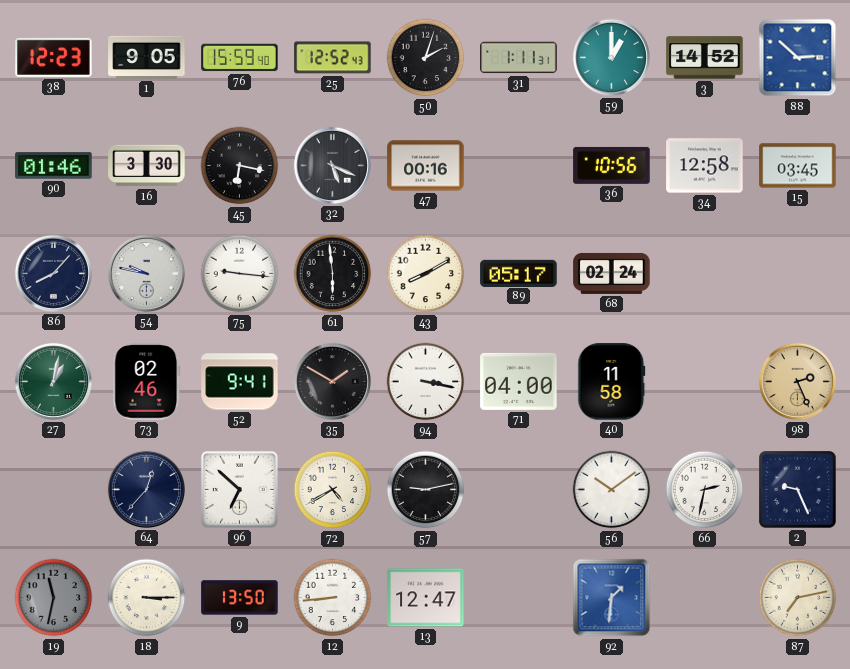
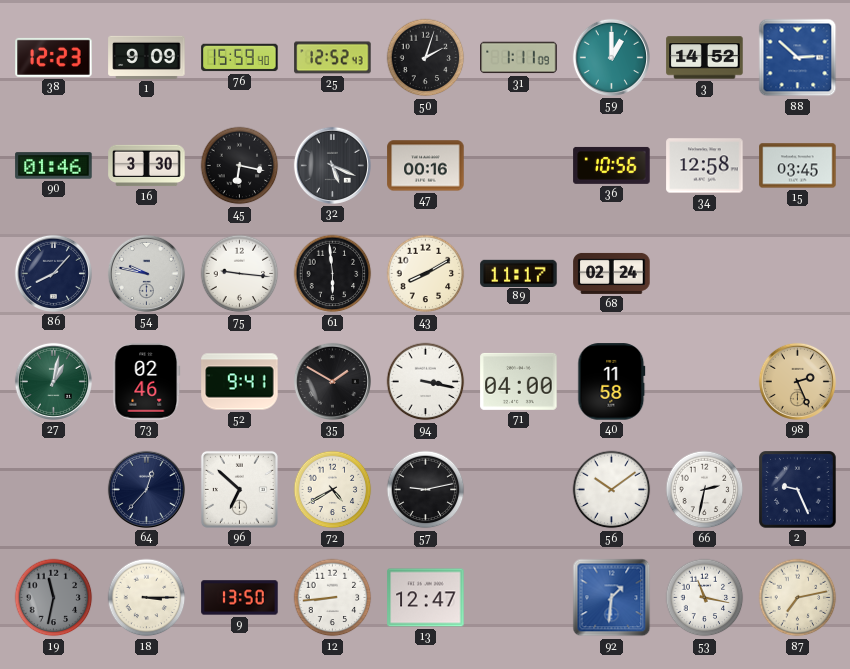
1: 9:05 -> 9:09
31: 1:11:31 -> 1:11:09
89: 05:17 -> 11:17
53: none -> 11:17
